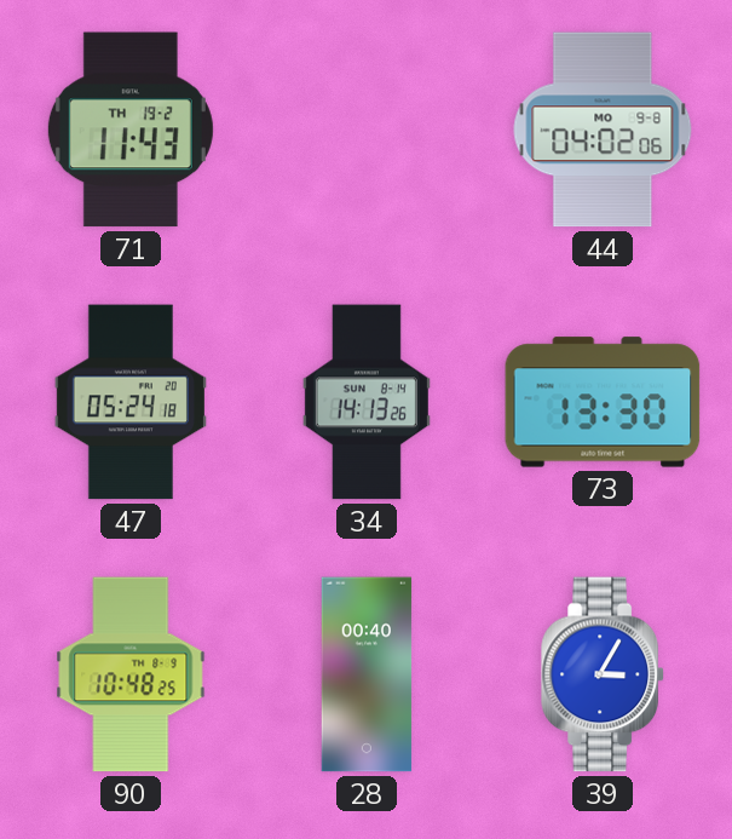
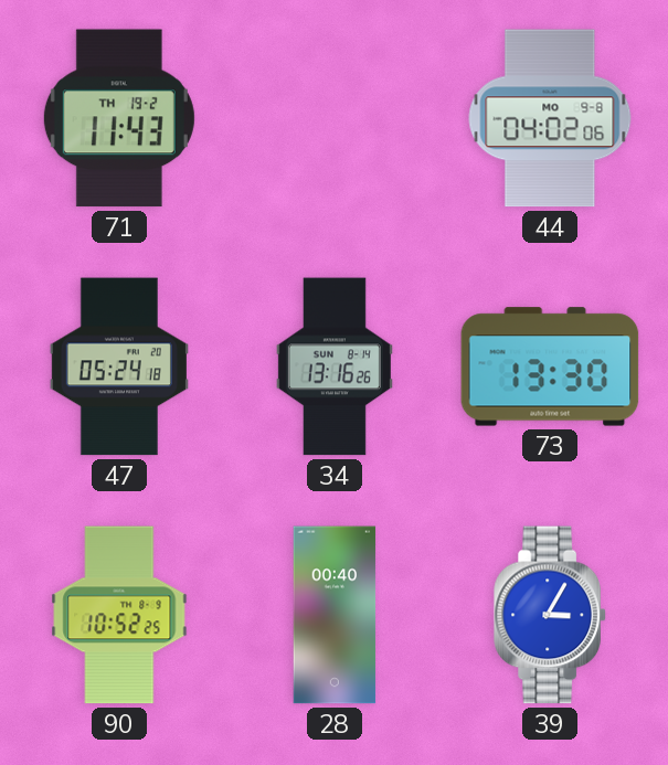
34: 14:13 -> 13:16
90: 10:48 -> 10:52
